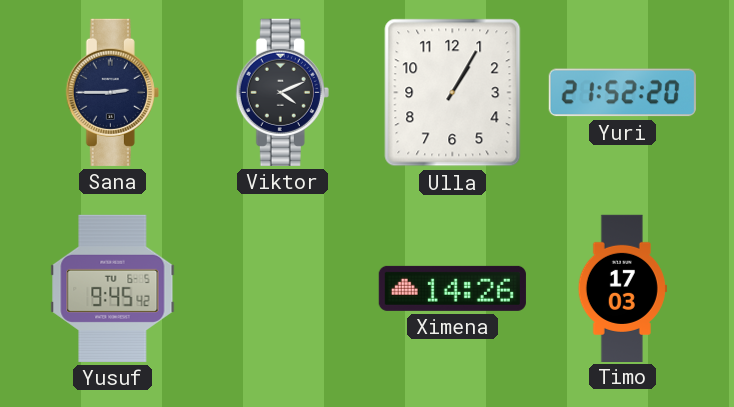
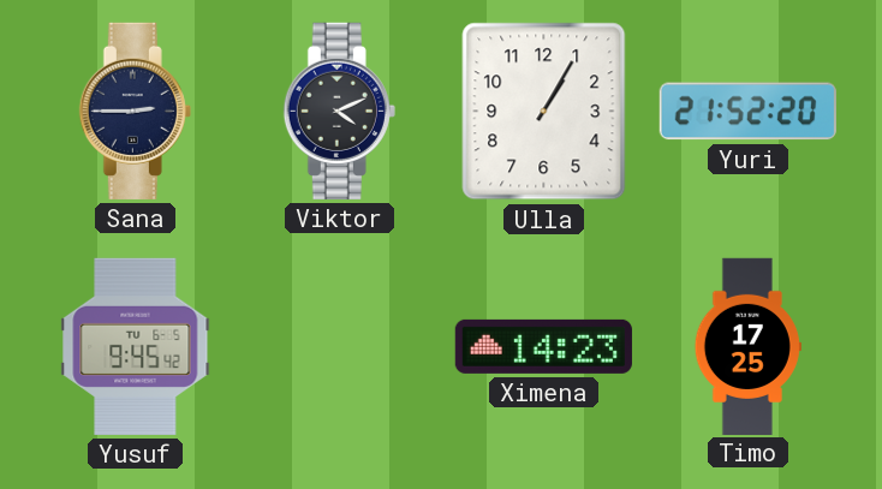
Ximena: 14:26 -> 14:23
Timo: 17:03 -> 17:25
